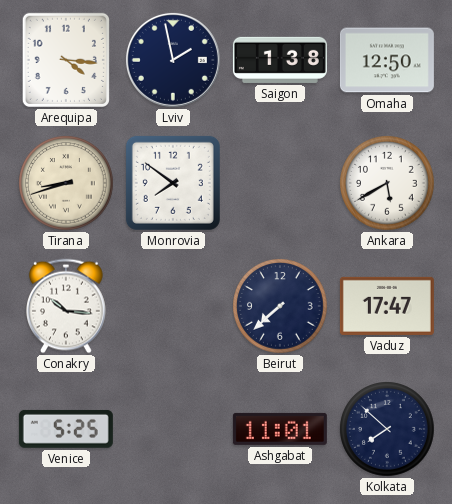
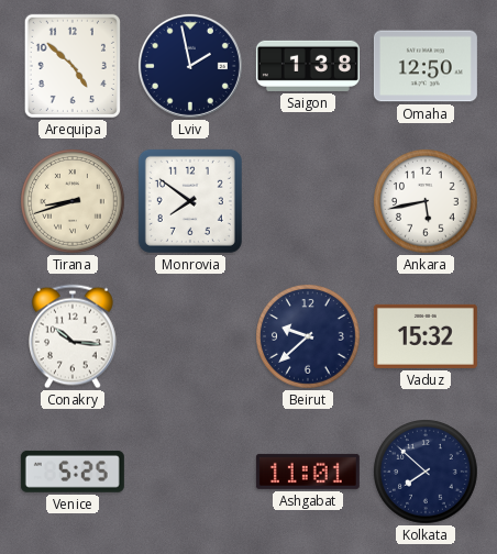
Arequipa: 4:16 -> 4:52
Ankara: 5:40 -> 5:43
Beirut: 7:38 -> 9:38
Vaduz: 17:47 -> 15:32
